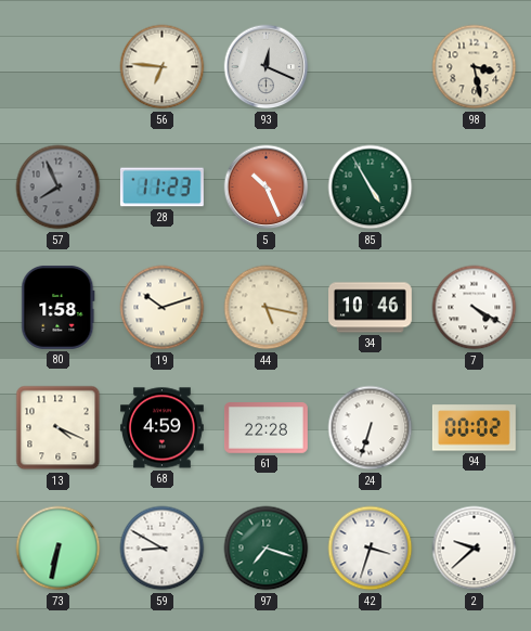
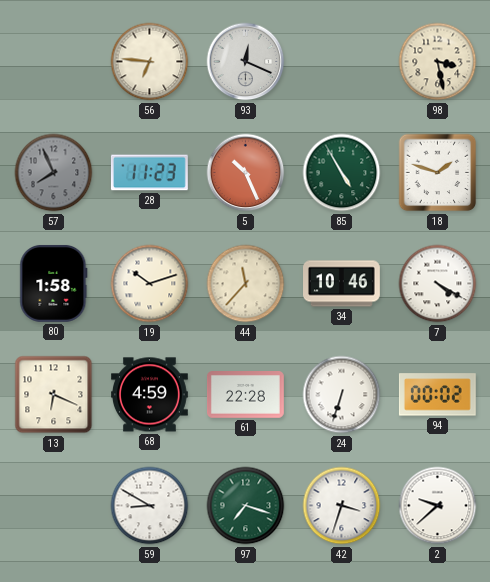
18: none -> 1:48
44: 5:17 -> 11:37
13: 4:19 -> 6:19
73: 6:32 -> none
